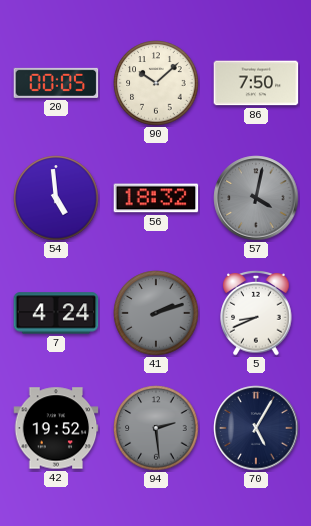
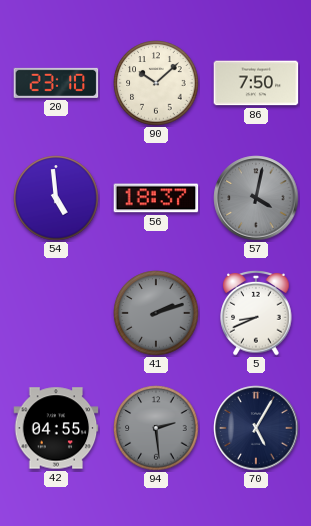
20: 00:05 -> 23:10
56: 18:32 -> 18:37
7: 4:24 -> none
42: 19:52 -> 04:55
